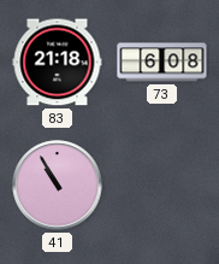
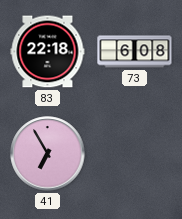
83: 21:18 -> 22:18
41: 10:55 -> 6:55
